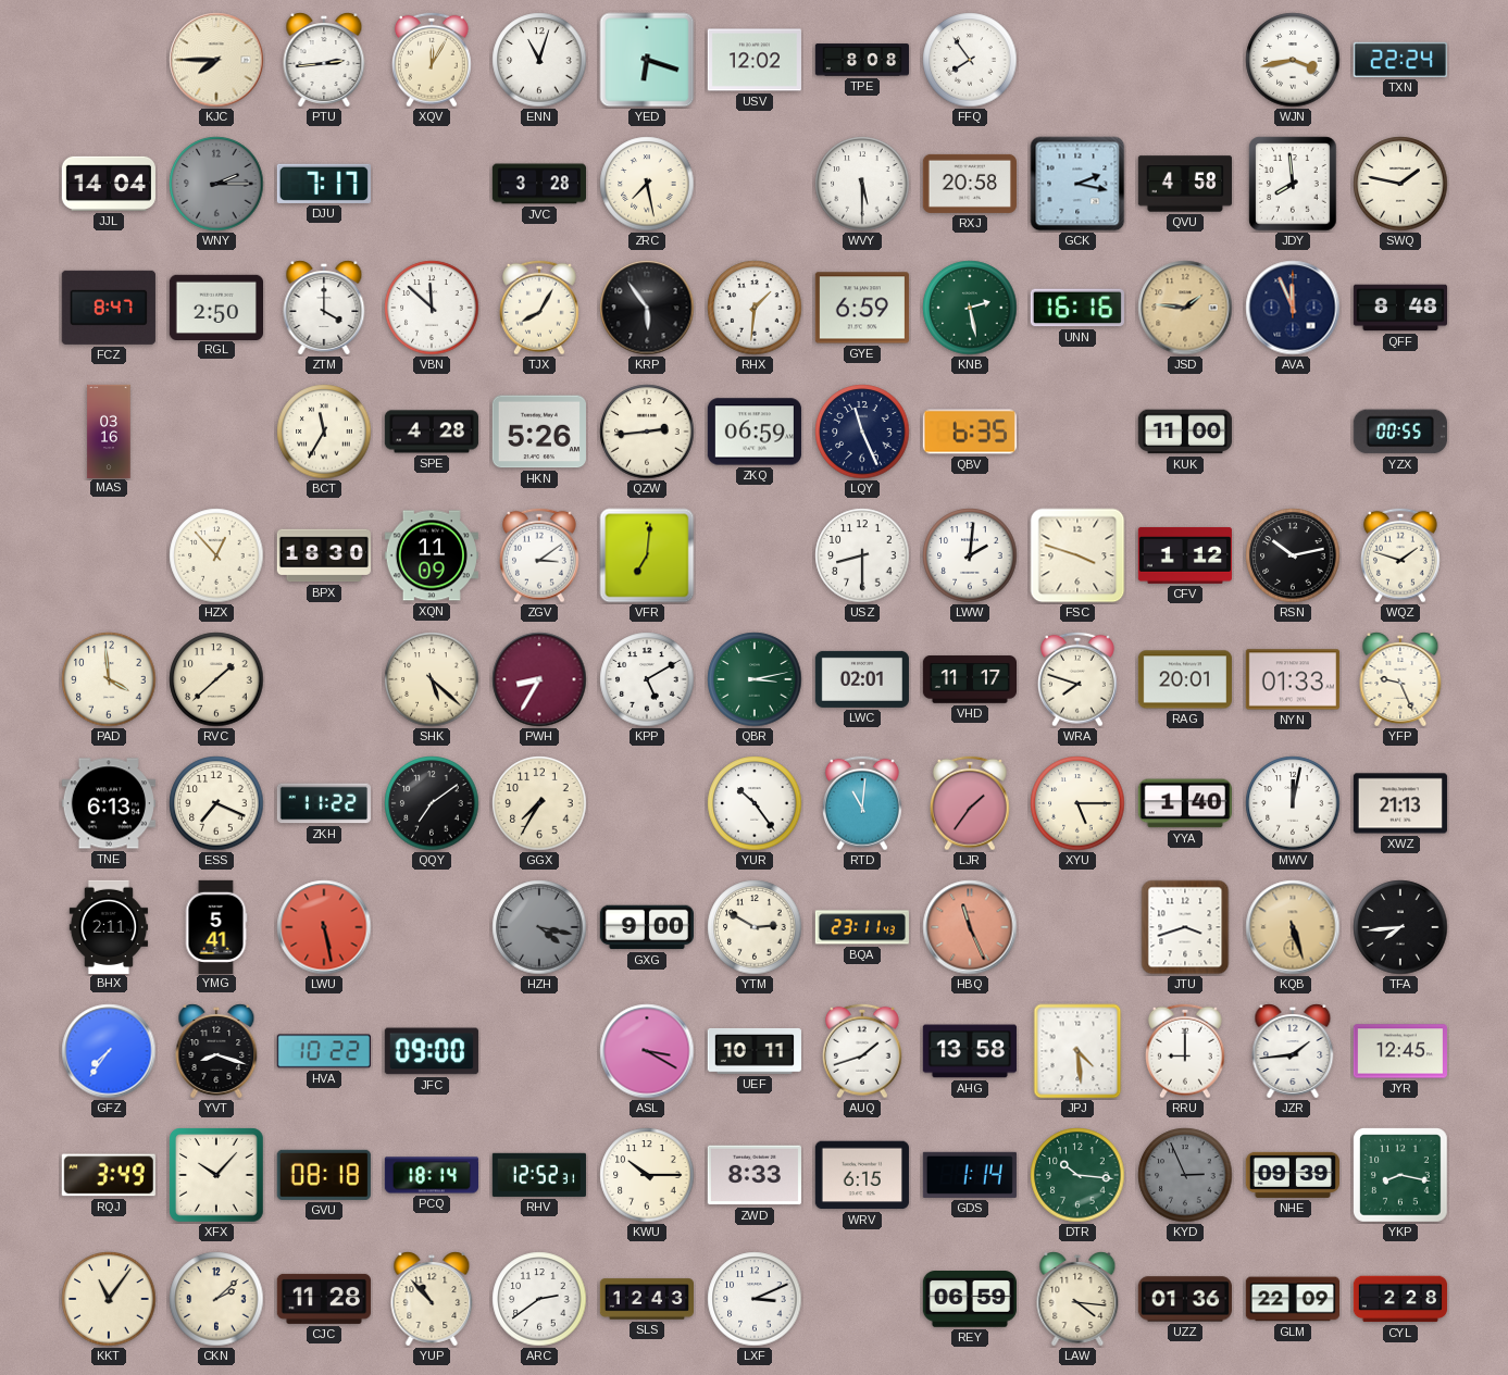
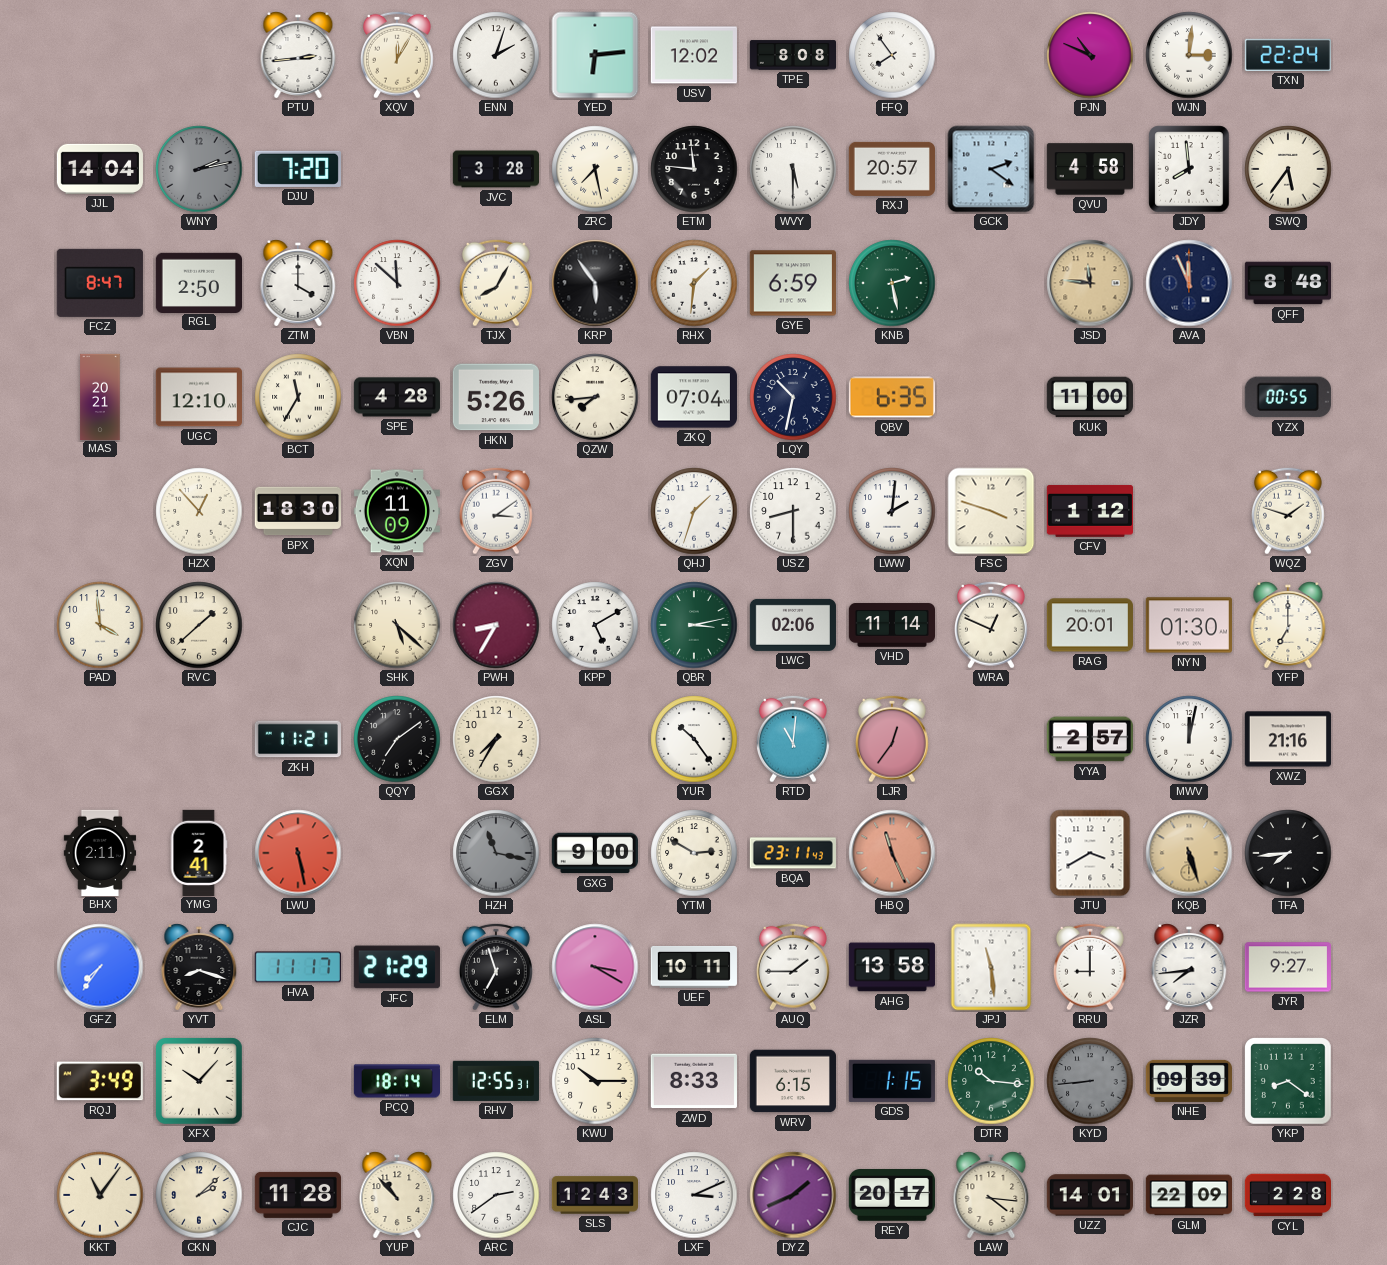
KJC: 7:45 -> none
ENN: 11:03 -> 2:03
YED: 6:18 -> 6:14
PJN: none -> 10:49
WJN: 3:43 -> 3:01
WNY: 2:15 -> 2:13
DJU: 7:17 -> 7:20
ETM: none -> 11:46
RXJ: 20:58 -> 20:57
GCK: 2:17 -> 2:21
SWQ: 1:47 -> 5:36
UNN: 16:16 -> none
JSD: 1:46 -> 11:46
MAS: 03:16 -> 20:21
UGC: none -> 12:10
QZW: 2:44 -> 7:44
ZKQ: 06:59 -> 07:04
LQY: 11:26 -> 10:32
VFR: 7:01 -> none
QHJ: none -> 1:33
RSN: 10:13 -> none
LWC: 02:01 -> 02:06
VHD: 11:17 -> 11:14
WRA: 7:48 -> 12:49
NYN: 01:33 -> 01:30
YFP: 9:26 -> 7:00
TNE: 6:13 -> none
ESS: 7:19 -> none
ZKH: 11:22 -> 11:21
LJR: 1:36 -> 12:36
XYU: 5:15 -> none
YYA: 1:40 -> 2:57
XWZ: 21:13 -> 21:16
YMG: 5:41 -> 2:41
HZH: 4:17 -> 11:17
JTU: 3:42 -> 3:40
HVA: 10:22 -> 11:17
JFC: 09:00 -> 21:29
ELM: none -> 6:57
AUQ: 1:42 -> 1:45
JPJ: 4:29 -> 11:29
JZR: 1:44 -> 7:44
JYR: 12:45 -> 9:27
GVU: 08:18 -> none
RHV: 12:52 -> 12:55
GDS: 1:14 -> 1:15
KYD: 2:56 -> 8:44
YKP: 8:17 -> 8:21
DYZ: none -> 1:41
REY: 06:59 -> 20:17
UZZ: 01:36 -> 14:01
